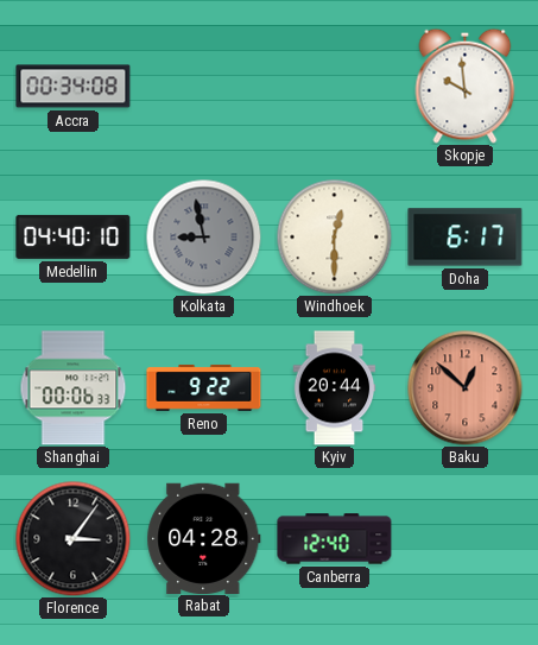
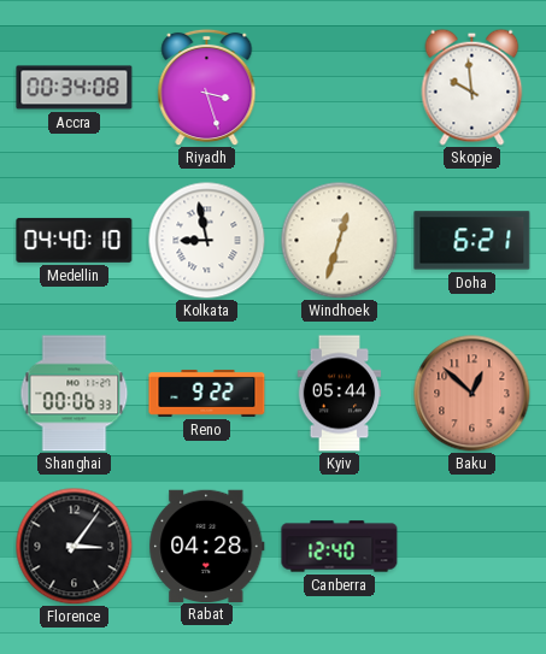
Riyadh: none -> 3:27
Kolkata dial: grey -> white
Windhoek: 12:30 -> 12:33
Doha: 6:17 -> 6:21
Kyiv: 20:44 -> 05:44
